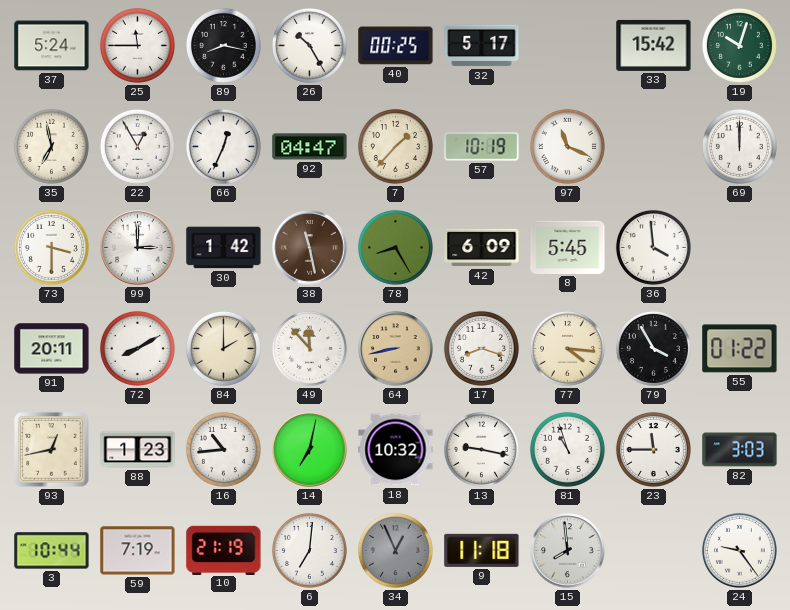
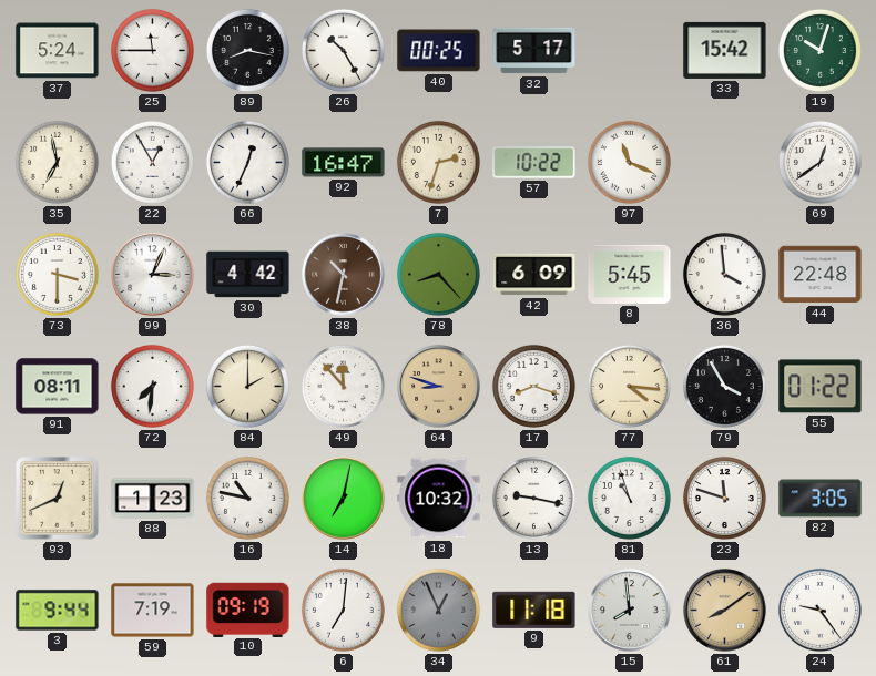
92: 04:47 -> 16:47
7: 1:37 -> 2:33
57: 10:19 -> 10:22
69: 12:00 -> 12:39
99: 3:00 -> 3:04
30: 1:42 -> 4:42
38: 11:28 -> 10:32
78: 8:25 -> 8:23
44: none -> 22:48
91: 20:11 -> 08:11
72: 8:10 -> 7:31
64: 8:43 -> 8:48
93: 12:43 -> 12:41
16: 10:44 -> 10:47
23: 11:45 -> 11:48
82: 3:03 -> 3:05
3: 10:44 -> 9:44
10: 21:19 -> 09:19
61: none -> 8:09
